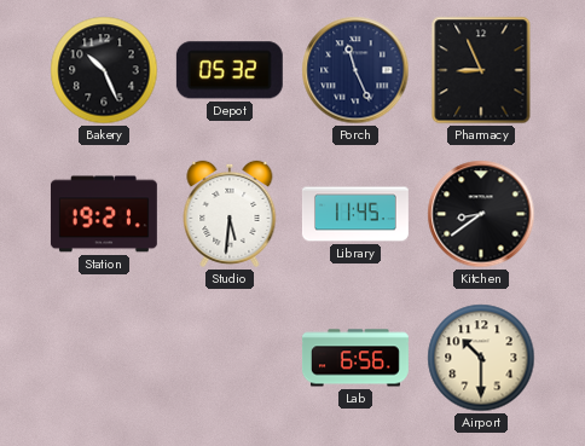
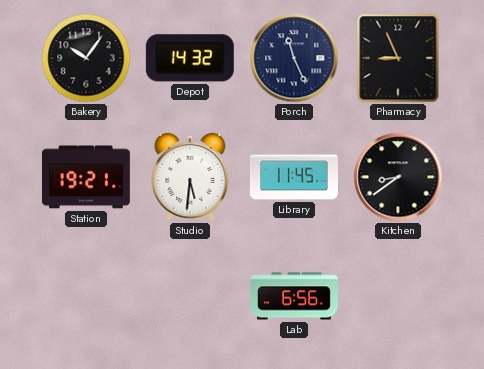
Bakery: 10:26 -> 10:06
Depot: 05:32 -> 14:32
Airport: 10:30 -> none
